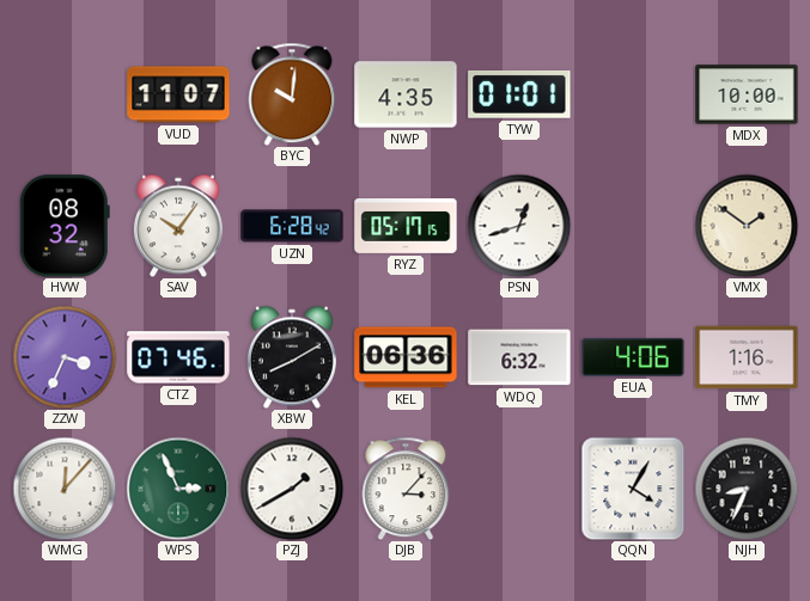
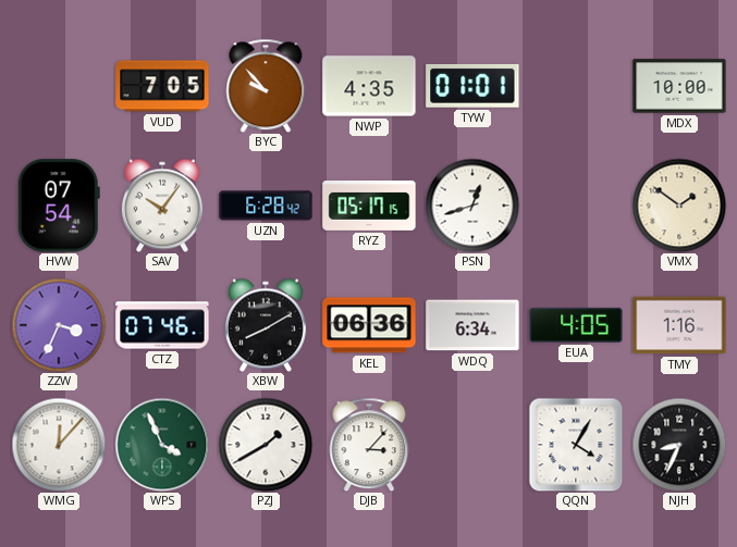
VUD: 11:07 -> 7:05
BYC: 10:01 -> 9:53
HVW: 08:32 -> 07:54
WDQ: 6:32 -> 6:34
EUA: 4:06 -> 4:05
WPS: 2:56 -> 3:56
